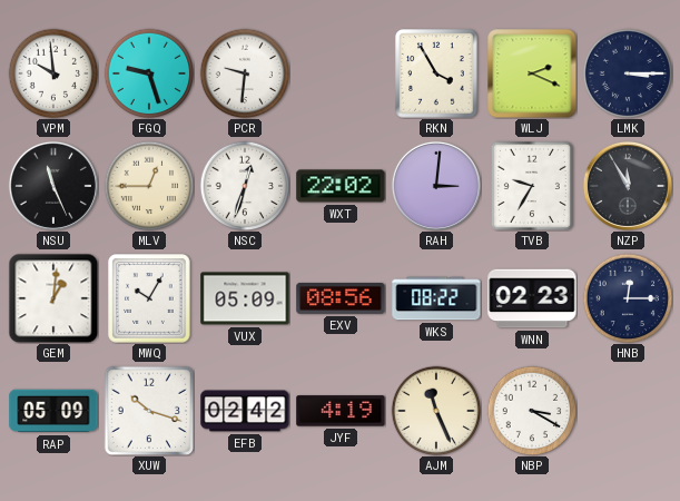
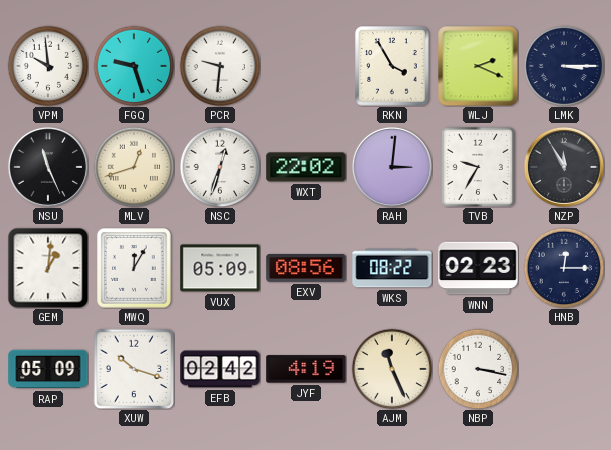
MLV: 12:45 -> 12:42
MWQ: 10:05 -> 12:05
NBP: 3:20 -> 3:17
